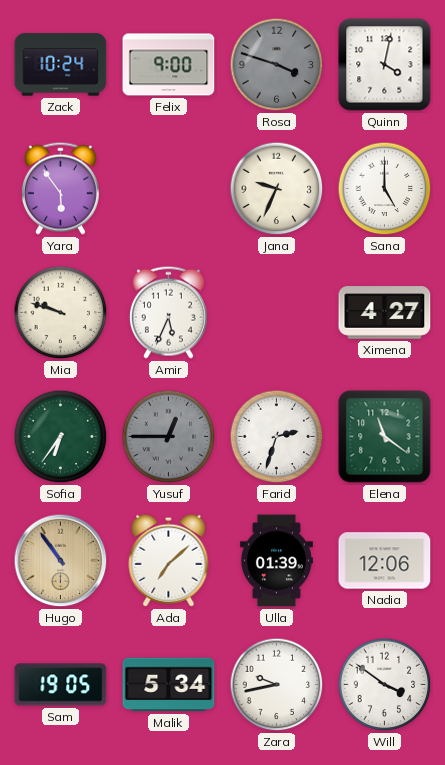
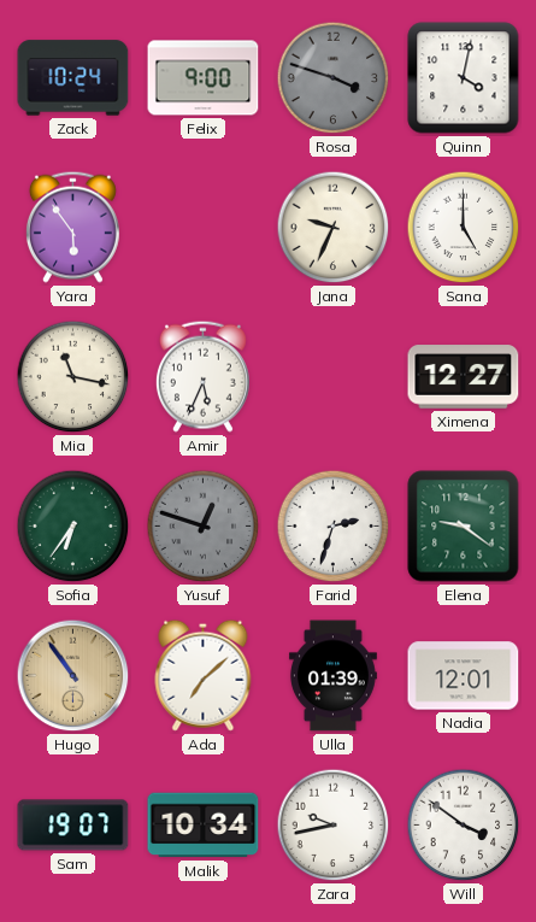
Mia: 9:48 -> 11:17
Ximena: 4:27 -> 12:27
Yusuf: 12:45 -> 12:48
Elena: 11:21 -> 9:21
Nadia: 12:06 -> 12:01
Sam: 19:05 -> 19:07
Malik: 5:34 -> 10:34
